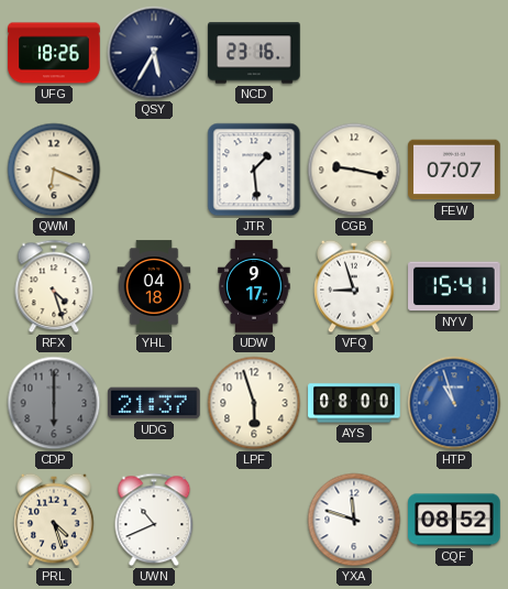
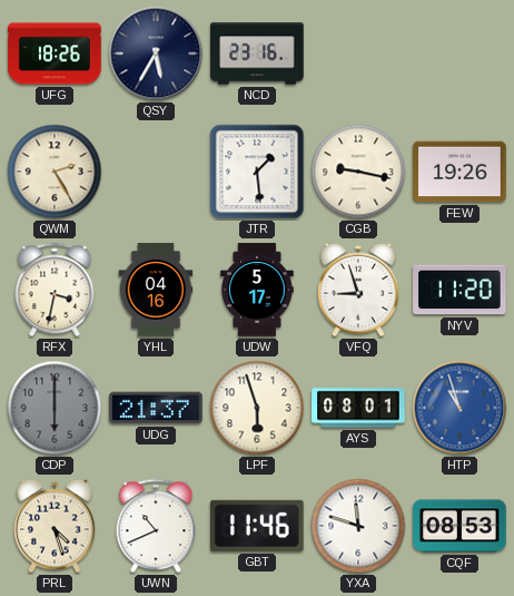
QWM: 6:19 -> 2:25
FEW: 07:07 -> 19:26
RFX: 4:27 -> 3:32
YHL: 04:18 -> 04:16
UDW: 9:17 -> 5:17
NYV: 15:41 -> 11:20
AYS: 08:00 -> 08:01
GBT: none -> 11:46
CQF: 08:52 -> 08:53
